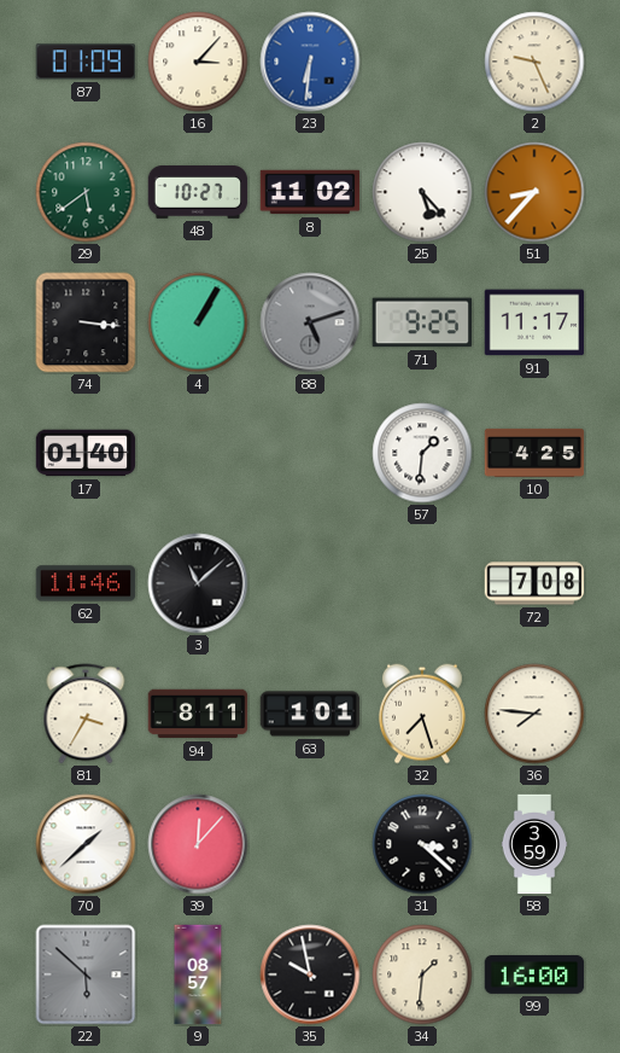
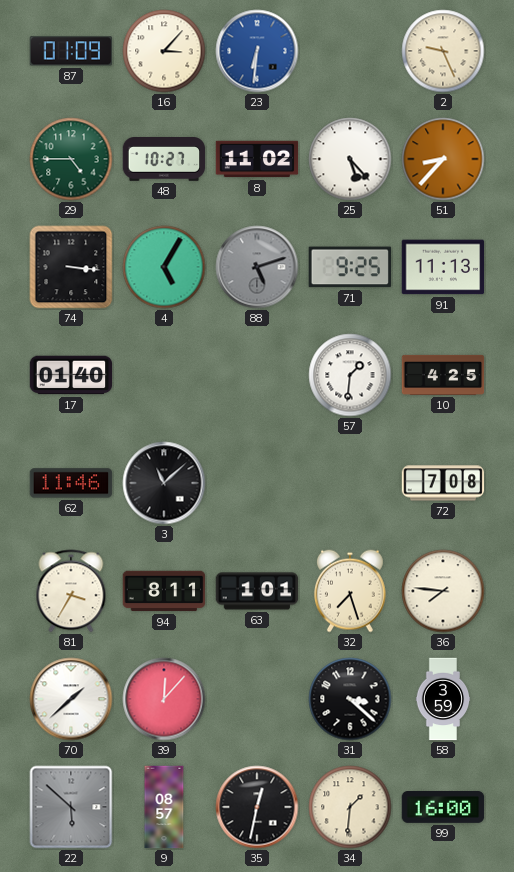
29: 5:39 -> 4:45
4: 1:05 -> 5:05
91: 11:17 -> 11:13
35: 9:58 -> 12:32
